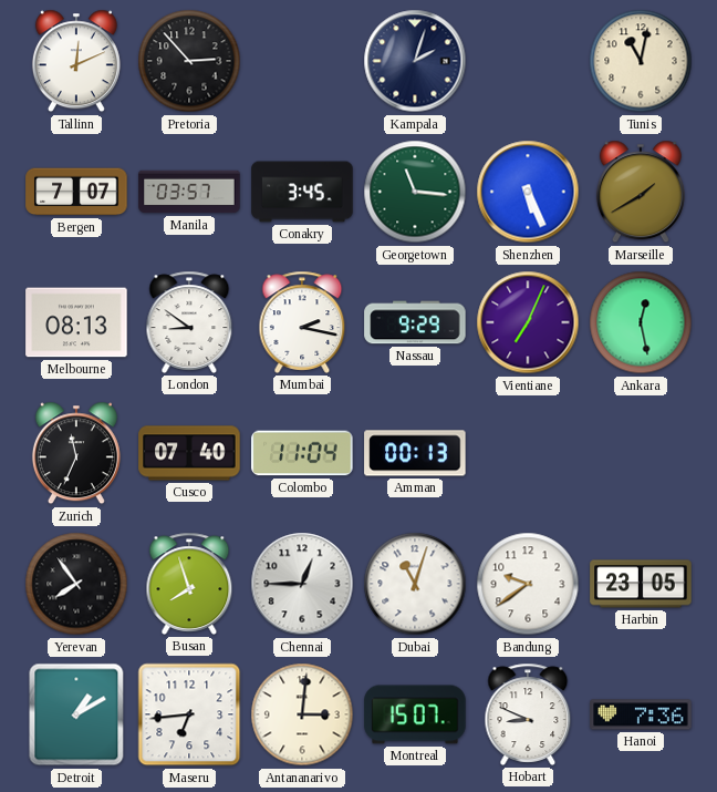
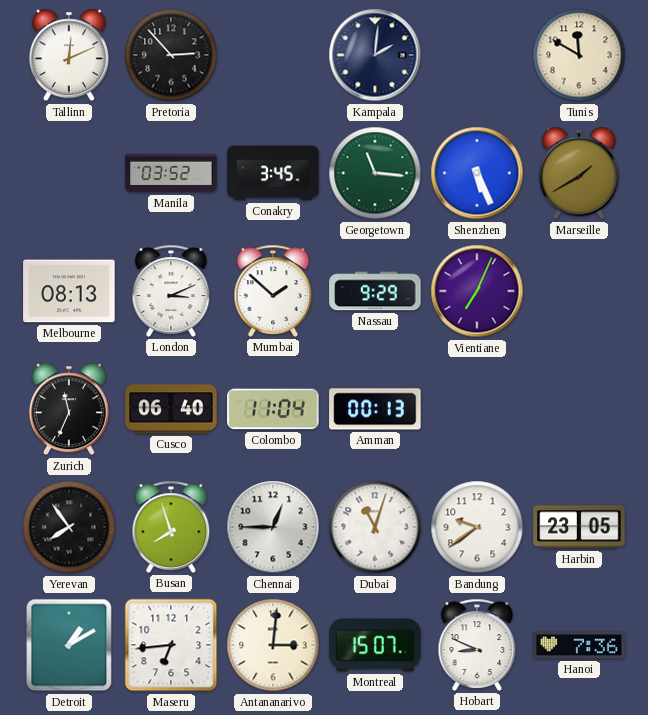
Kampala: 2:03 -> 2:01
Tunis: 11:02 -> 11:50
Bergen: 7:07 -> none
Manila: 03:57 -> 03:52
London: 8:51 -> 3:11
Mumbai: 2:17 -> 1:52
Ankara: 12:28 -> none
Cusco: 07:40 -> 06:40
